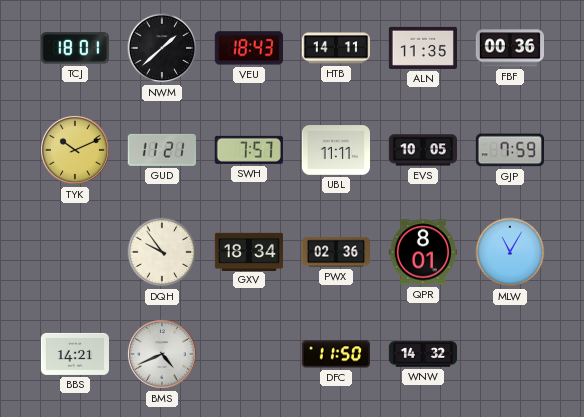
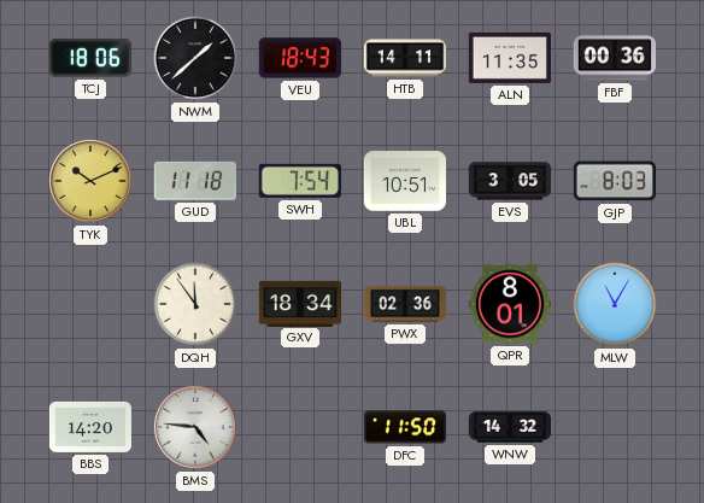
TCJ: 18:01 -> 18:06
GUD: 11:21 -> 11:18
SWH: 7:57 -> 7:54
UBL: 11:11 -> 10:51
EVS: 10:05 -> 3:05
GJP: 7:59 -> 8:03
DQH: 9:54 -> 11:54
BBS: 14:21 -> 14:20
BMS: 4:41 -> 4:46
